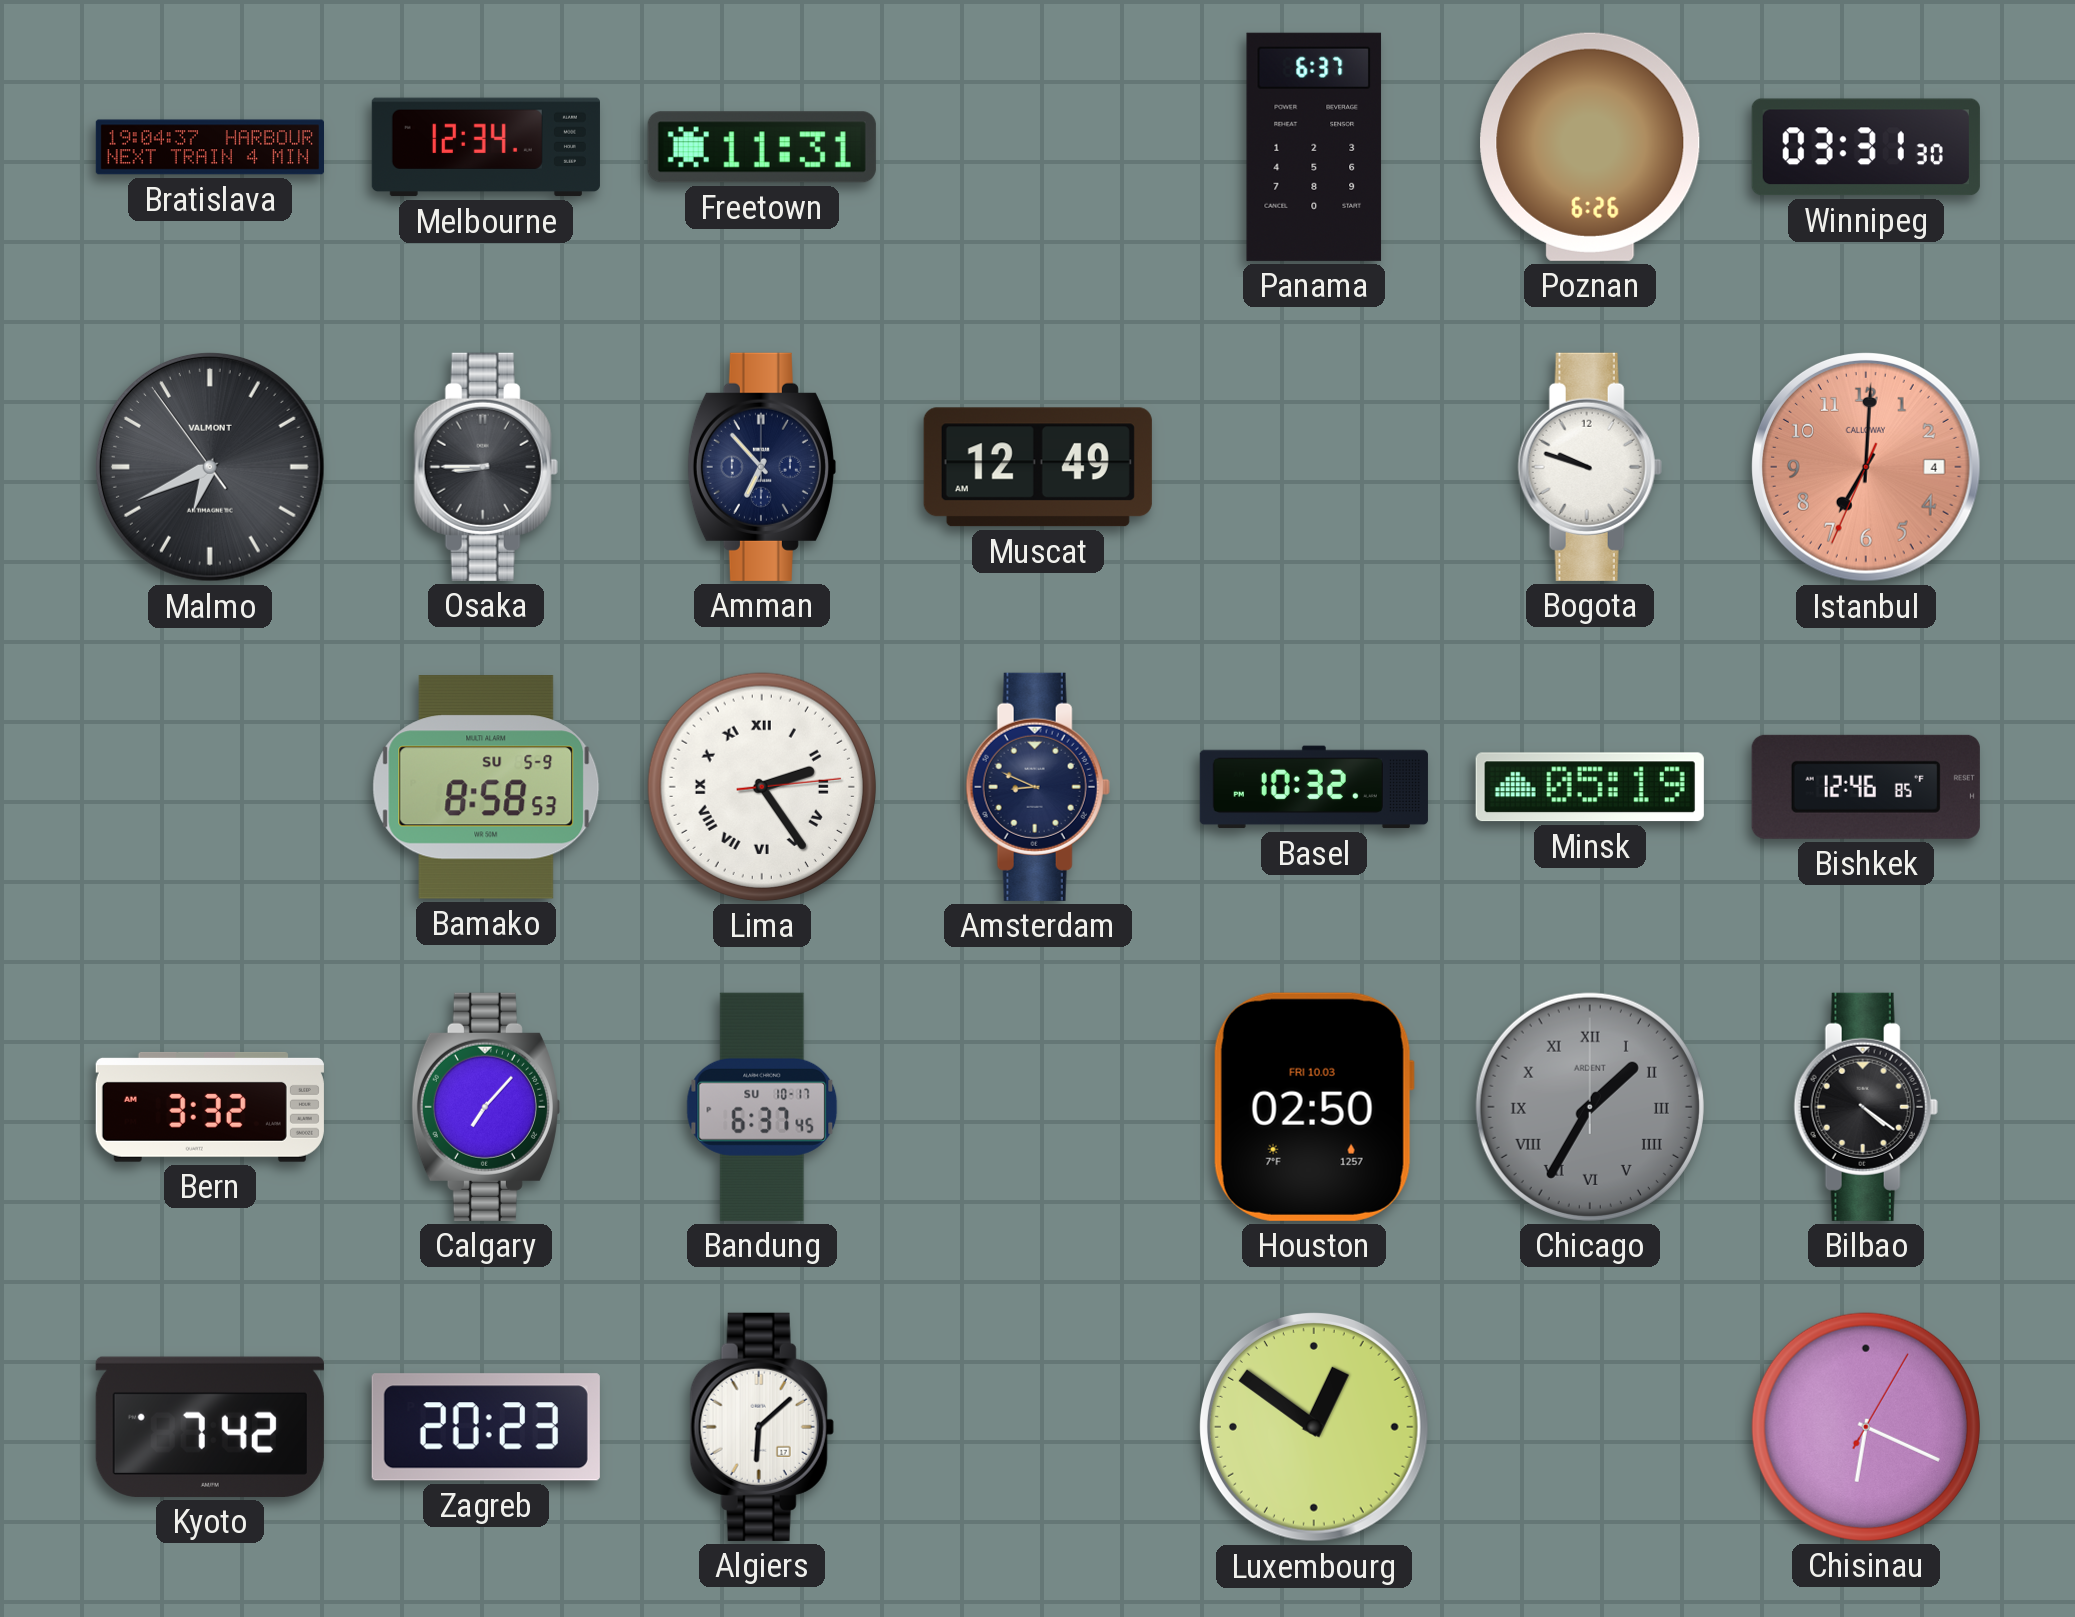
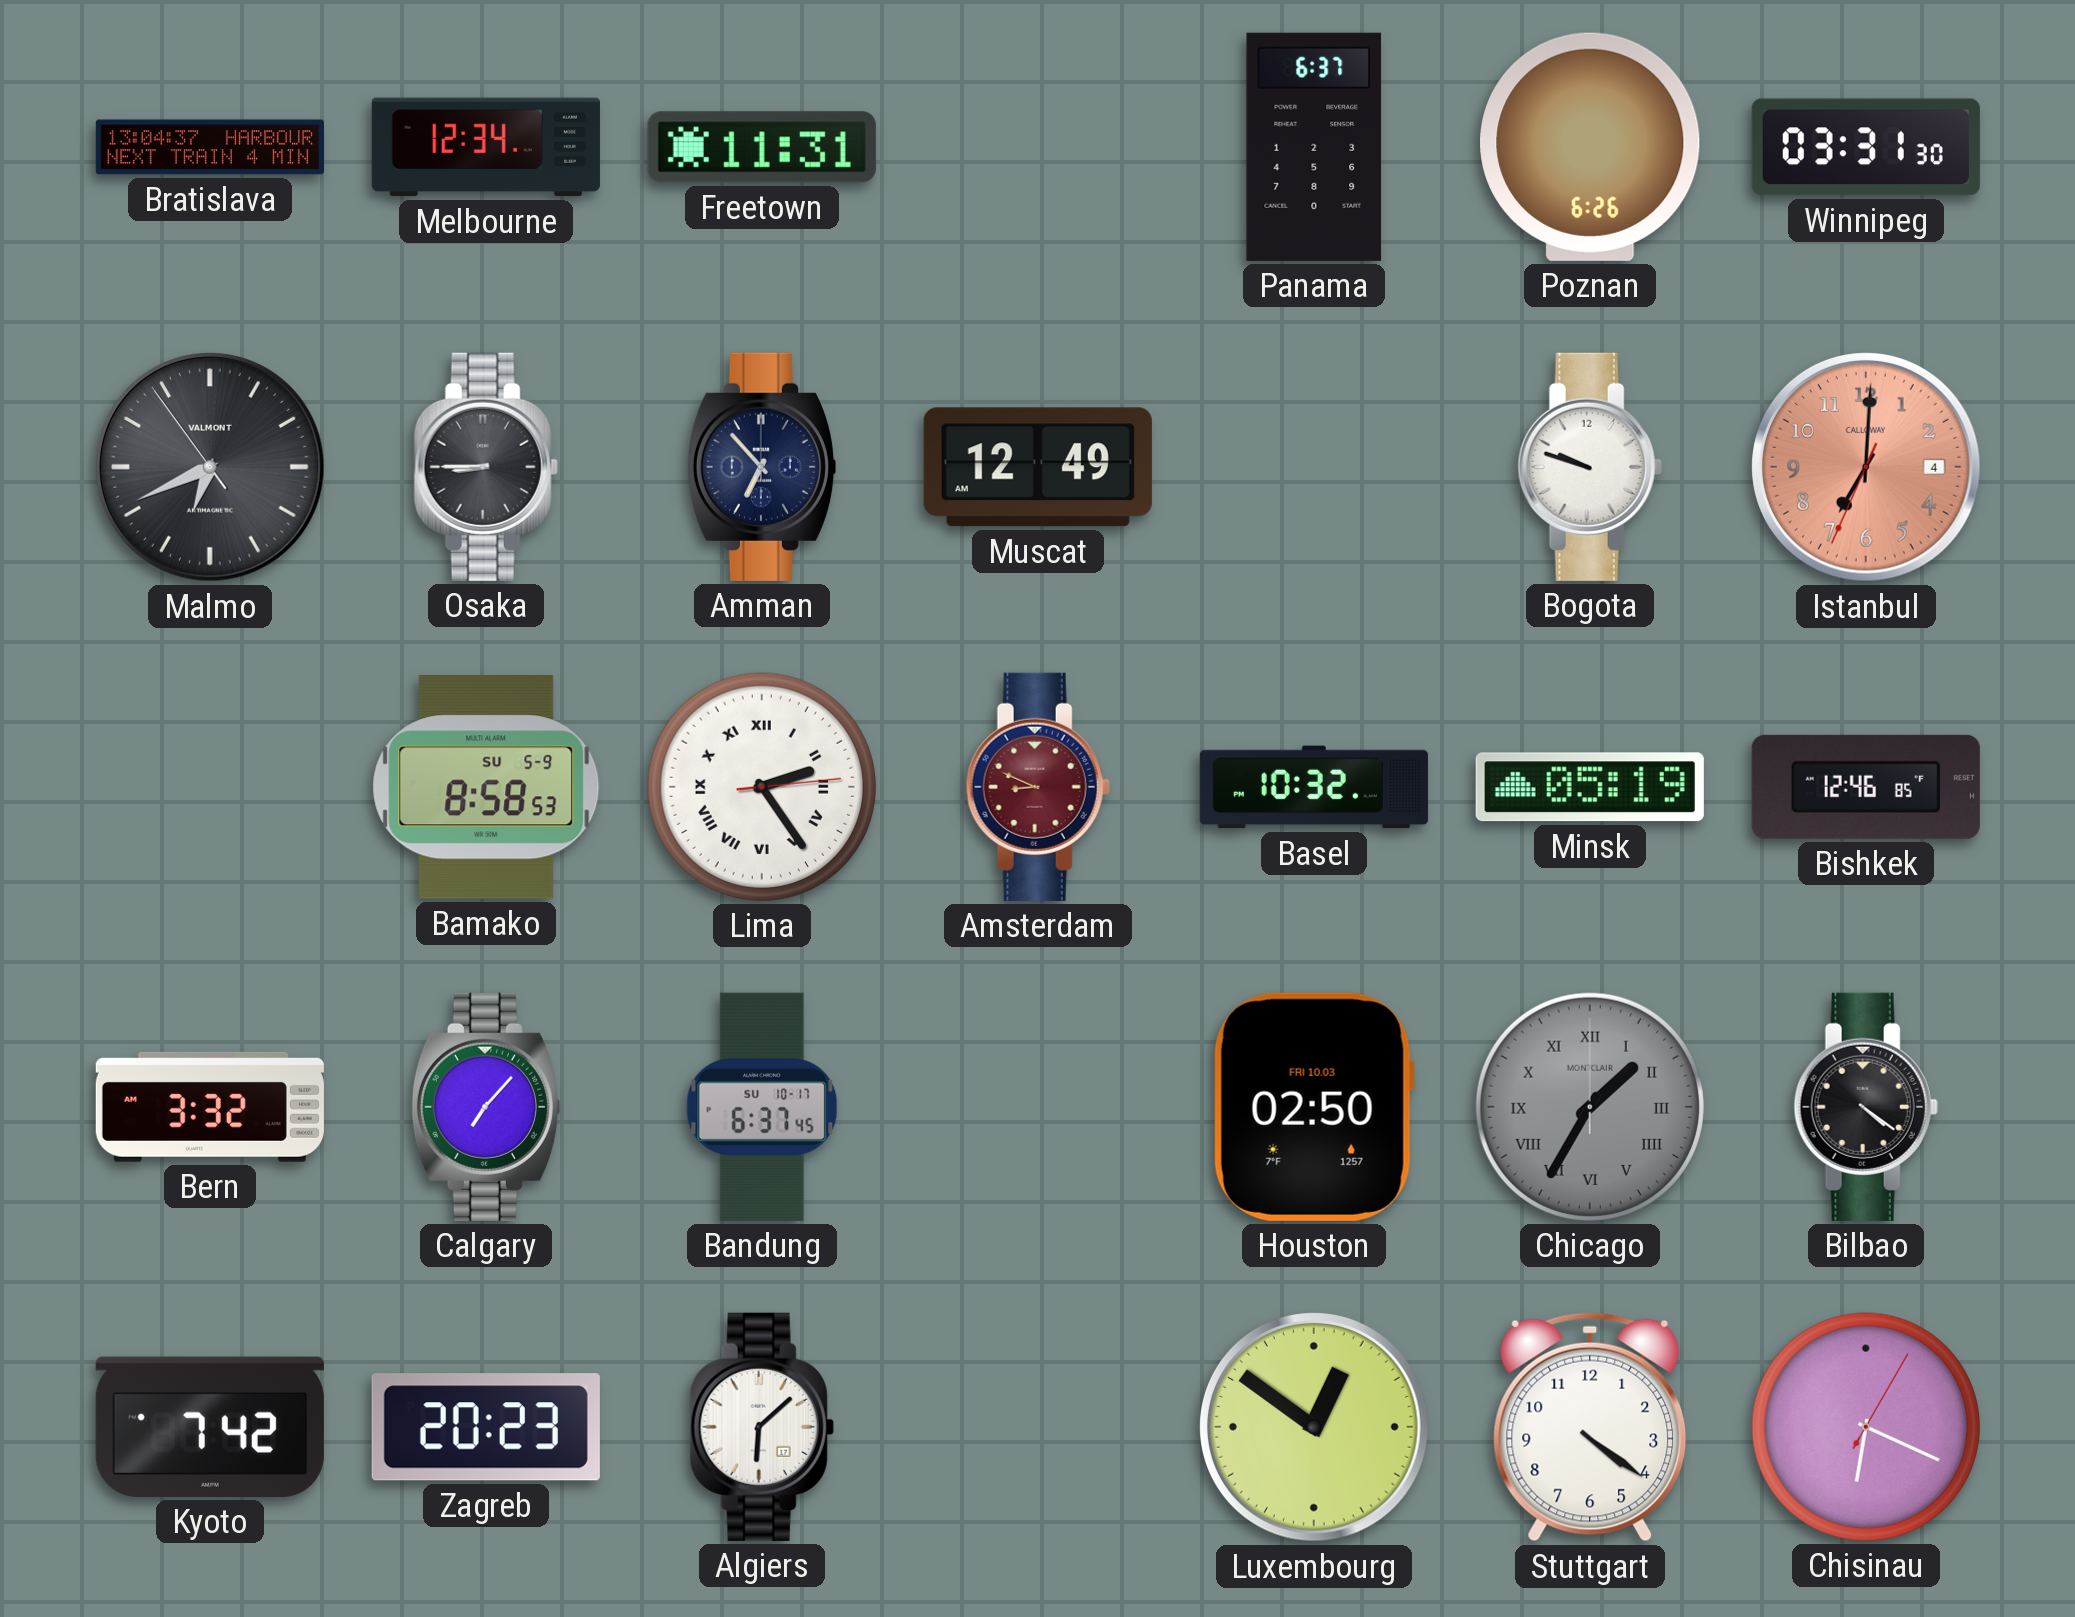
Bratislava: 19:04 -> 13:04
Amsterdam dial: navy -> burgundy
Chicago brand: ARDENT -> MONTCLAIR
Stuttgart: none -> 4:21
